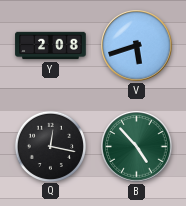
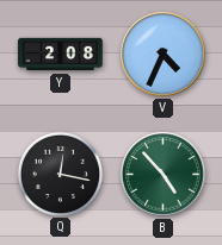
V: 5:42 -> 4:34
